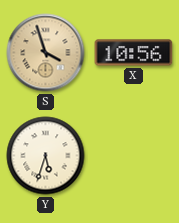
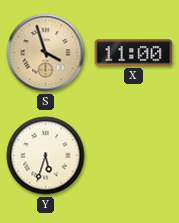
X: 10:56 -> 11:00
